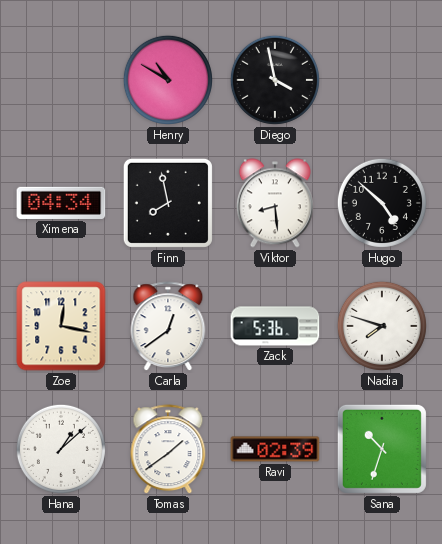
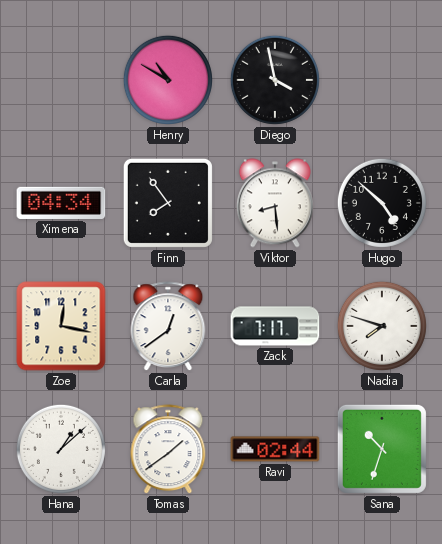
Finn: 7:58 -> 7:54
Zack: 5:36 -> 7:17
Ravi: 02:39 -> 02:44
